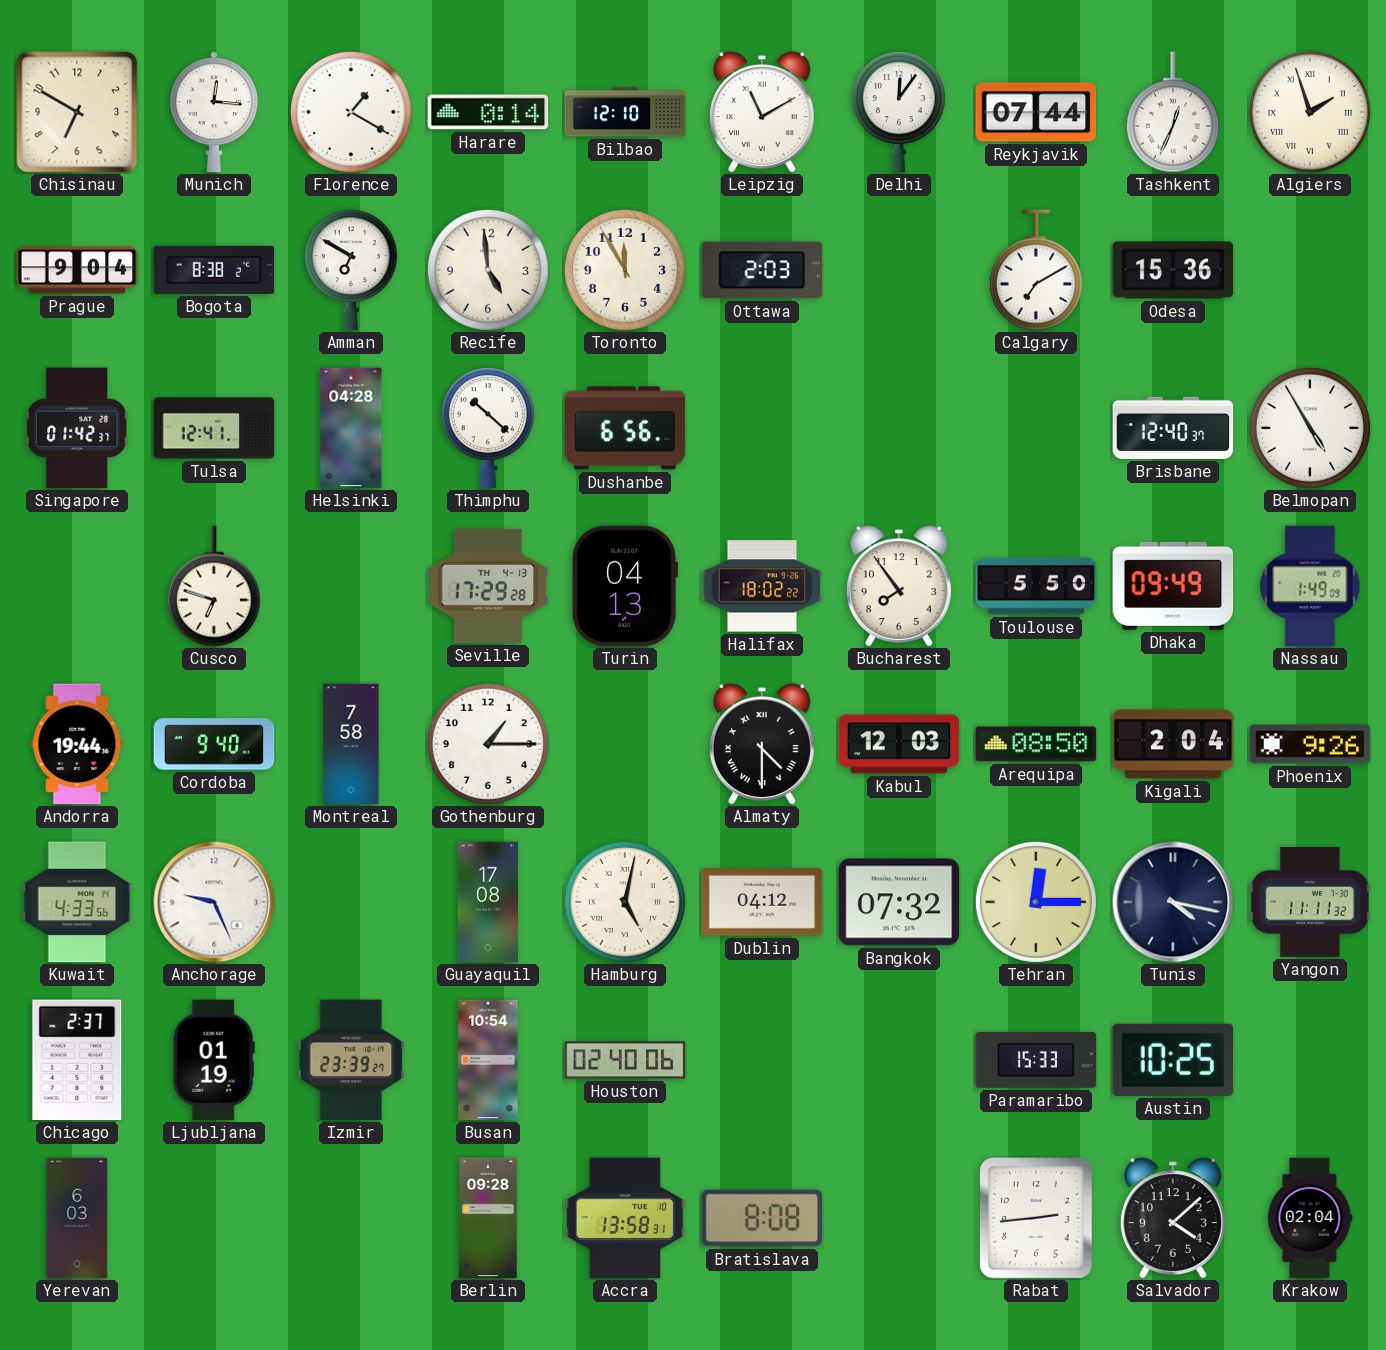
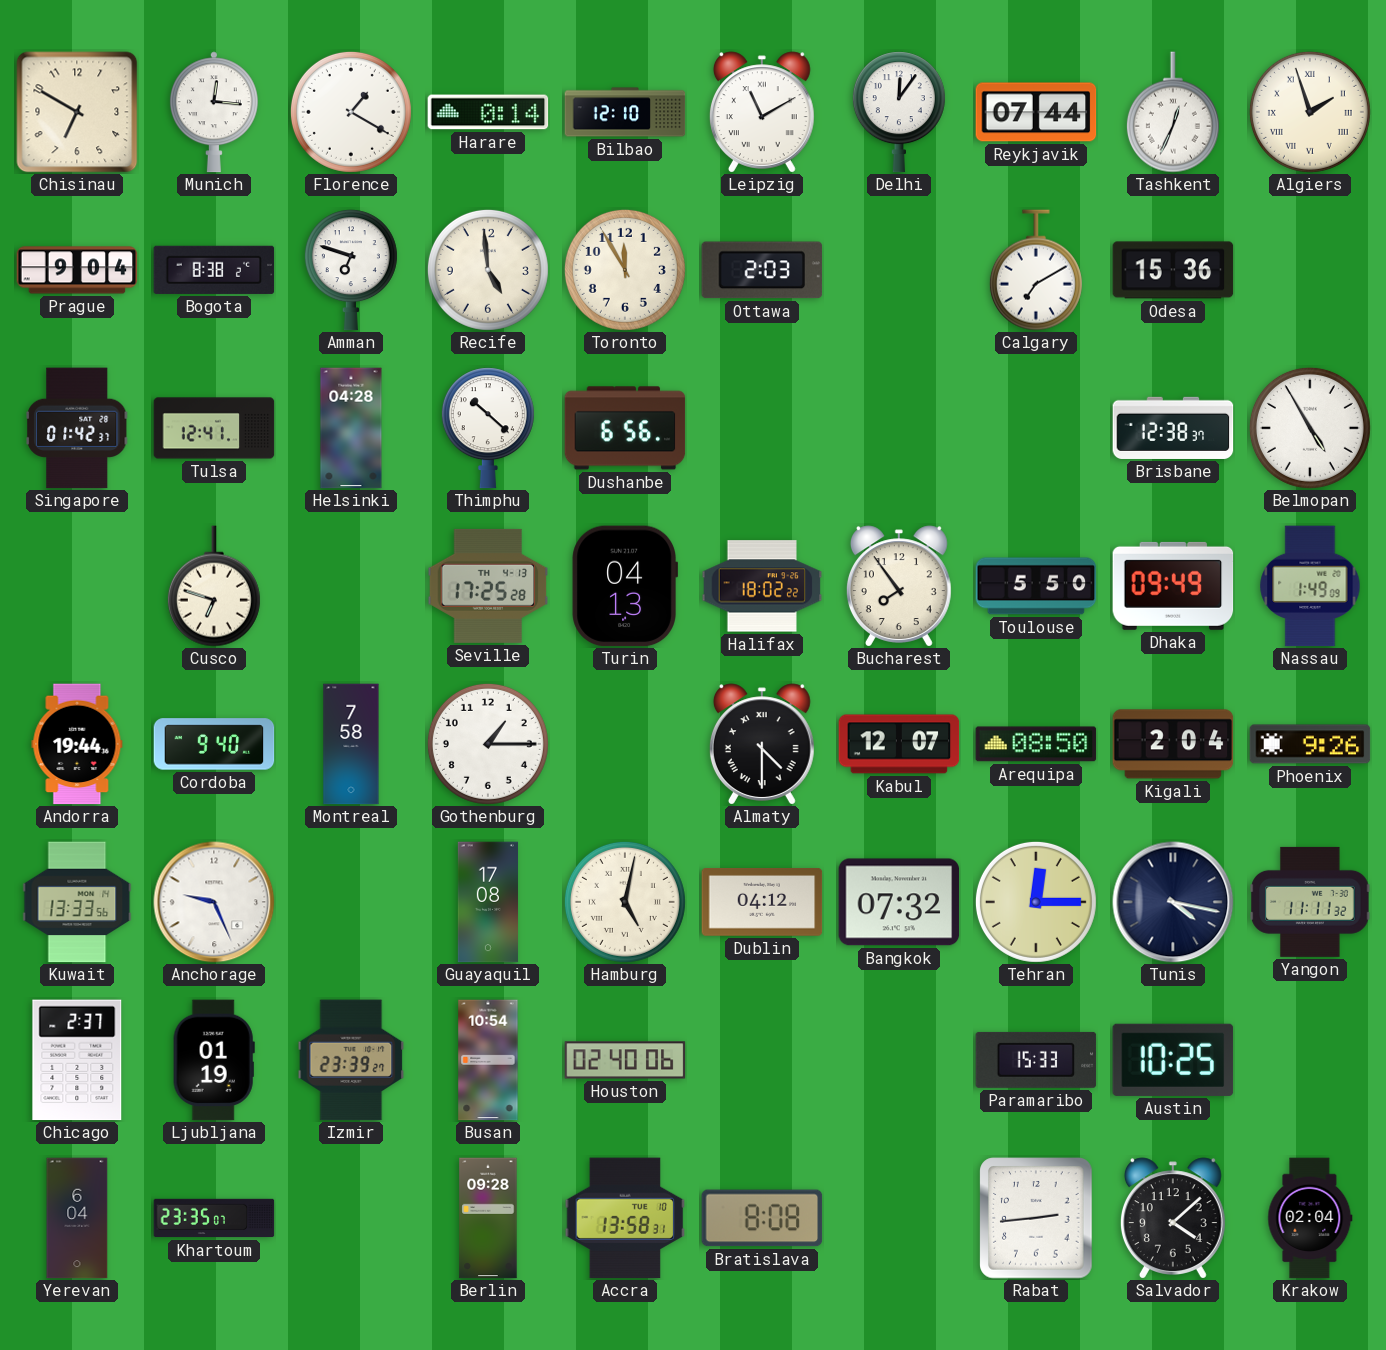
Amman: 6:50 -> 6:48
Brisbane: 12:40 -> 12:38
Seville: 17:29 -> 17:25
Kabul: 12:03 -> 12:07
Kuwait: 4:33 -> 13:33
Yerevan: 6:03 -> 6:04
Khartoum: none -> 23:35
